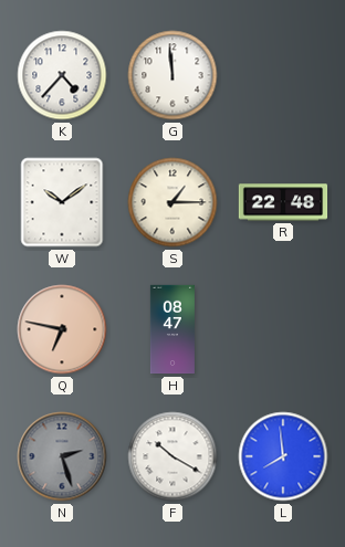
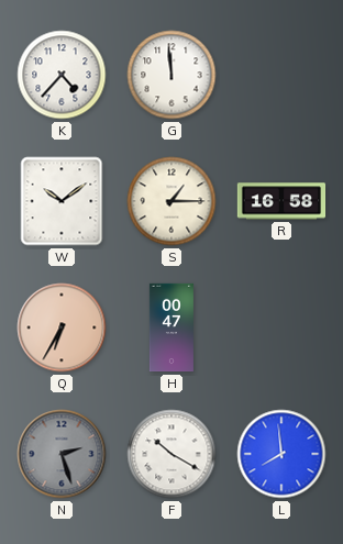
R: 22:48 -> 16:58
Q: 6:47 -> 6:35
H: 08:47 -> 00:47
